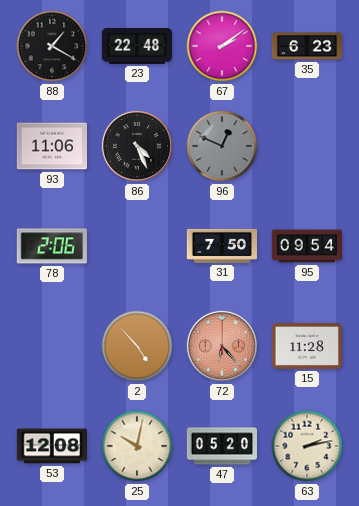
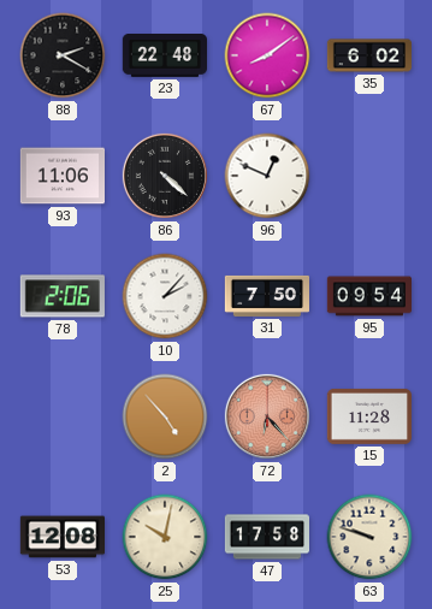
88: 1:20 -> 2:20
67: 2:09 -> 8:09
35: 6:23 -> 6:02
86: 4:26 -> 4:22
96 dial: grey -> white
10: none -> 2:07
47: 05:20 -> 17:58
63: 2:13 -> 9:48
